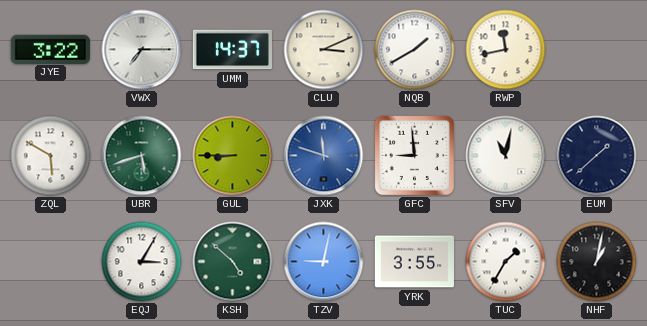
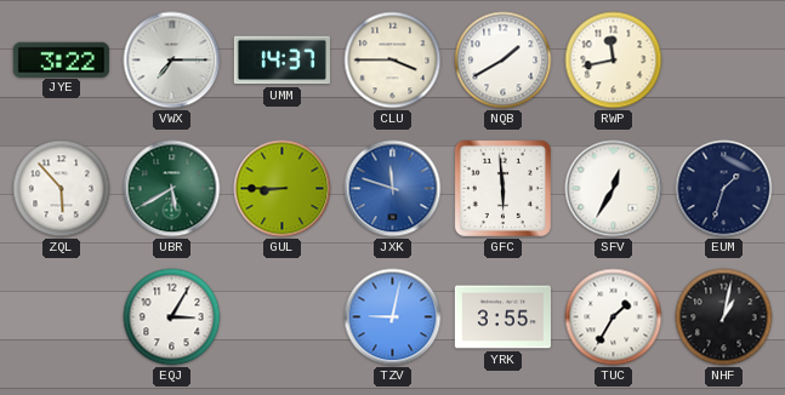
CLU: 3:11 -> 3:45
ZQL: 5:50 -> 5:53
UBR: 5:42 -> 5:40
GFC: 8:59 -> 5:59
SFV: 11:02 -> 12:35
EUM: 1:38 -> 1:33
KSH: 4:52 -> none
